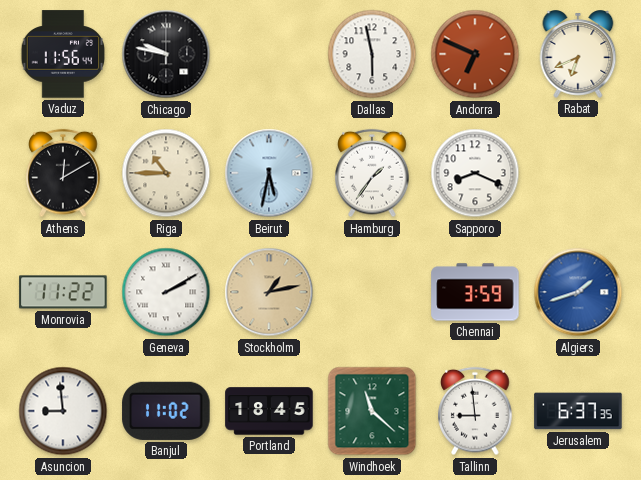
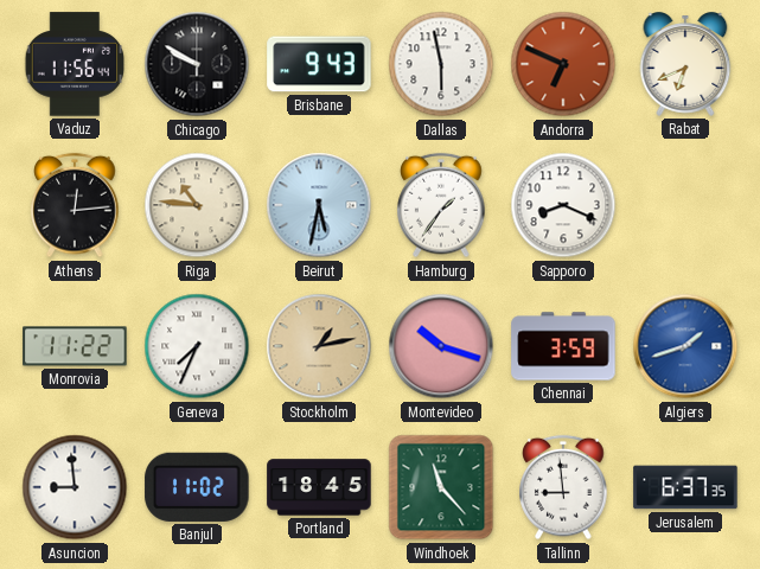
Chicago: 9:47 -> 9:50
Brisbane: none -> 9:43
Athens: 12:10 -> 12:14
Riga: 10:45 -> 10:46
Geneva: 2:10 -> 7:34
Montevideo: none -> 10:18
Windhoek: 11:22 -> 11:23
